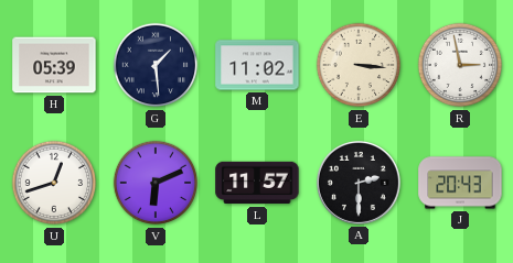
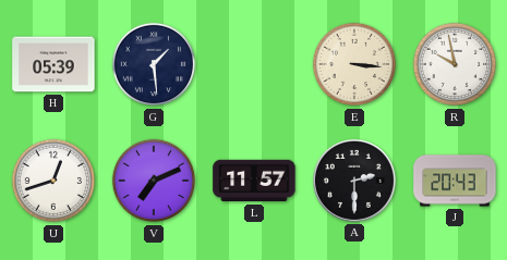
M: 11:02 -> none
R: 2:58 -> 9:58
V: 6:11 -> 7:11
